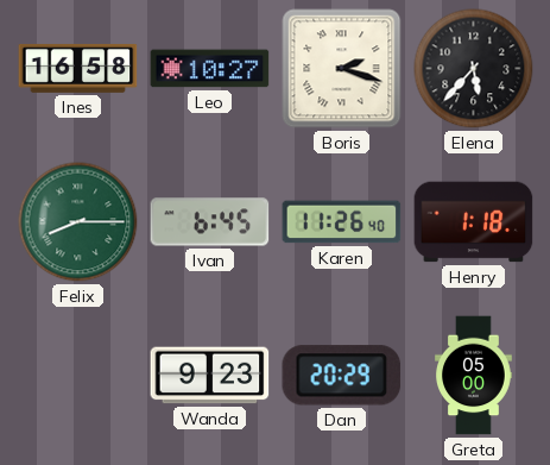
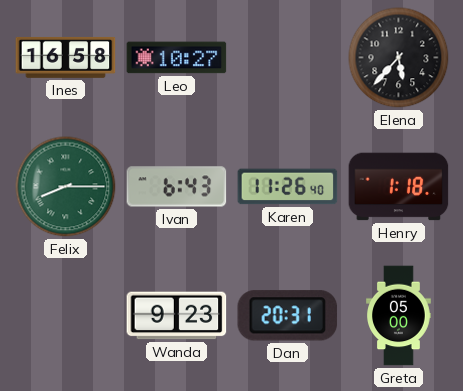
Boris: 2:18 -> none
Ivan: 6:45 -> 6:43
Dan: 20:29 -> 20:31
